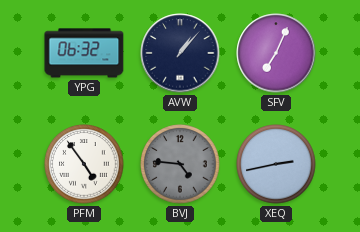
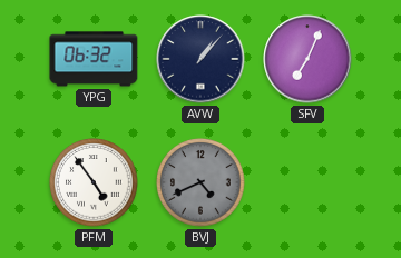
BVJ: 4:46 -> 4:41
XEQ: 2:43 -> none
